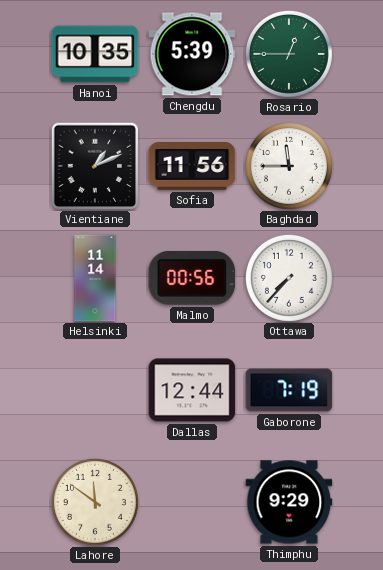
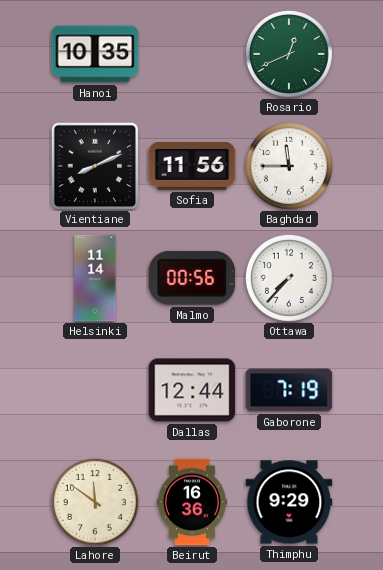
Chengdu: 5:39 -> none
Rosario: 12:45 -> 12:41
Vientiane: 1:11 -> 8:11
Beirut: none -> 16:36
